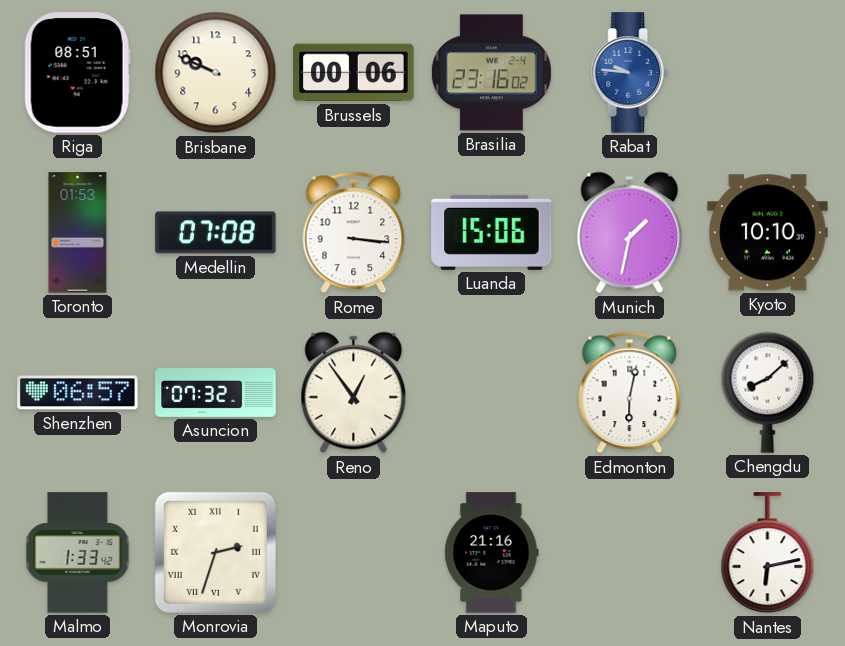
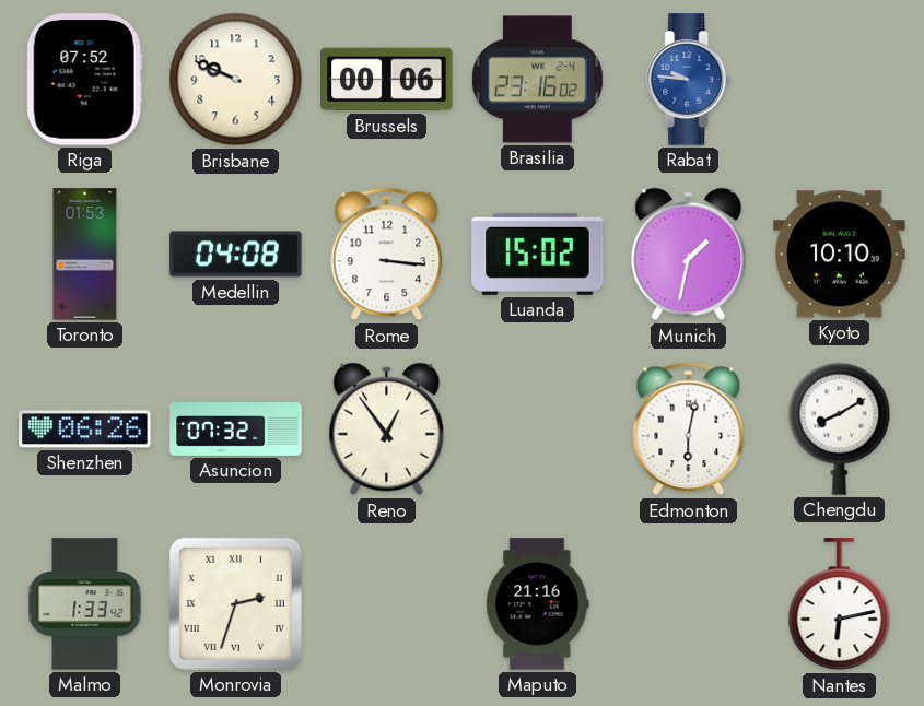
Riga: 08:51 -> 07:52
Medellin: 07:08 -> 04:08
Luanda: 15:06 -> 15:02
Shenzhen: 06:57 -> 06:26
Chengdu: 8:08 -> 8:10
